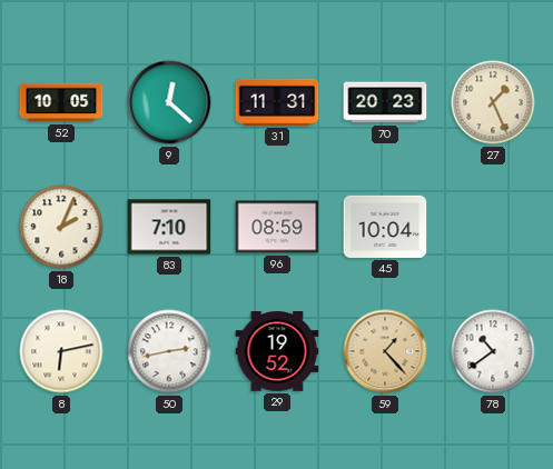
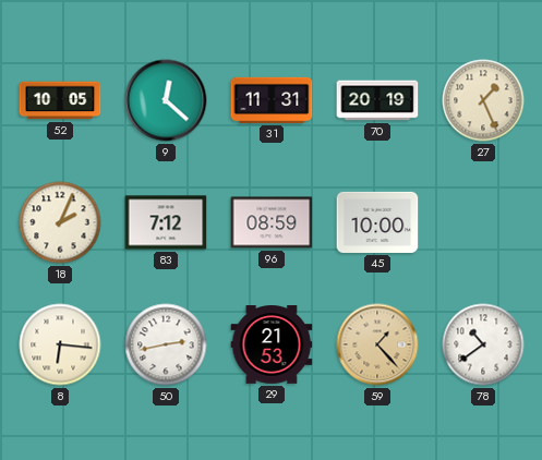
70: 20:23 -> 20:19
83: 7:10 -> 7:12
45: 10:04 -> 10:00
8: 6:13 -> 6:16
29: 19:52 -> 21:53
